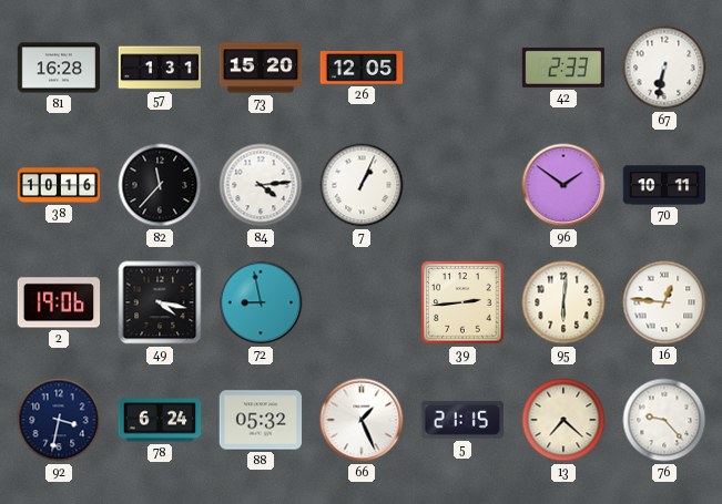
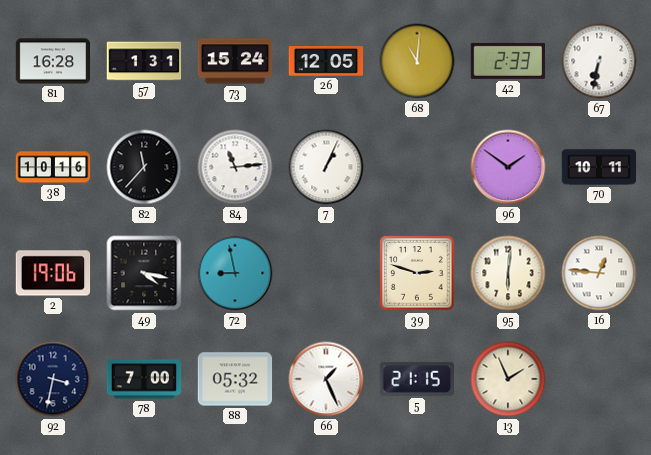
73: 15:20 -> 15:24
68: none -> 11:01
84: 4:14 -> 11:14
39: 2:44 -> 2:48
78: 6:24 -> 7:00
13: 7:22 -> 1:56
76: 9:23 -> none
